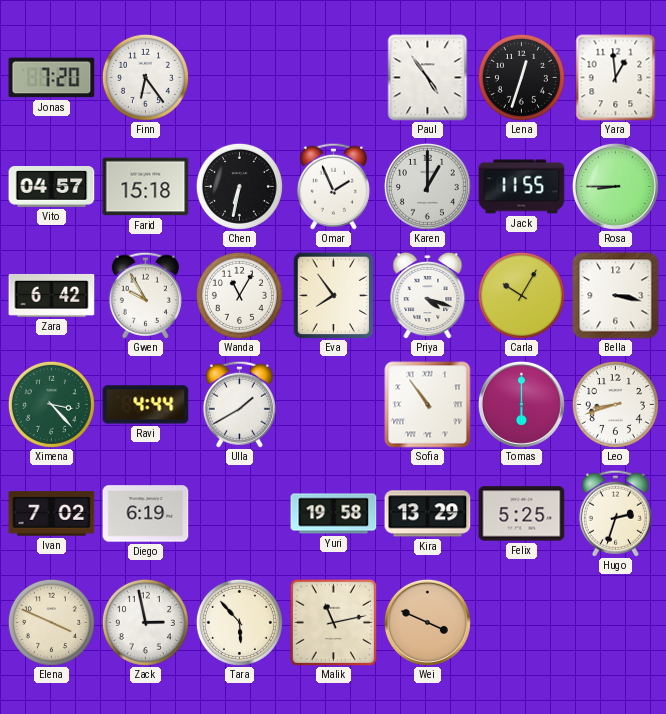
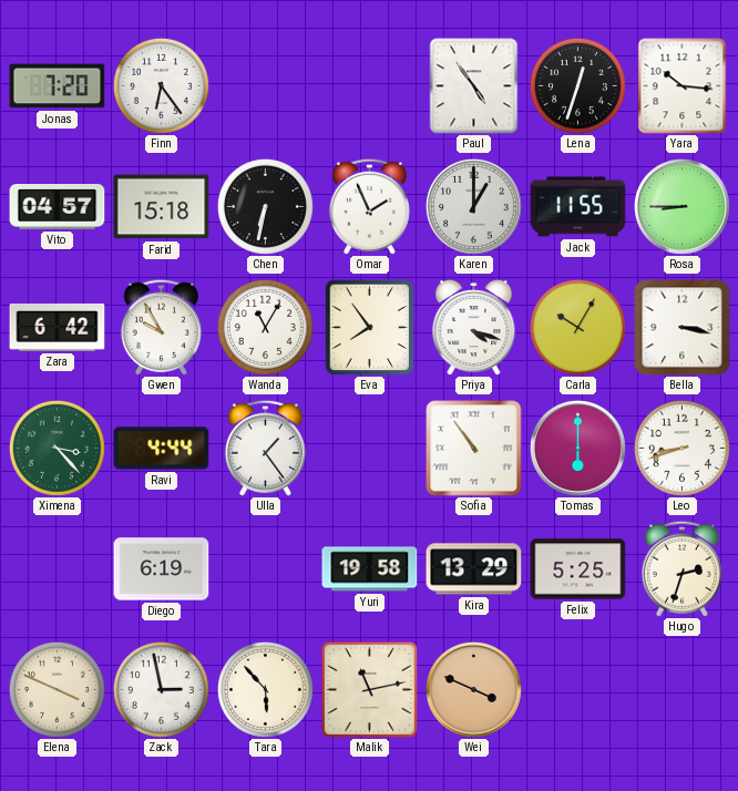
Yara: 12:59 -> 10:16
Ulla: 1:40 -> 1:24
Ivan: 7:02 -> none
